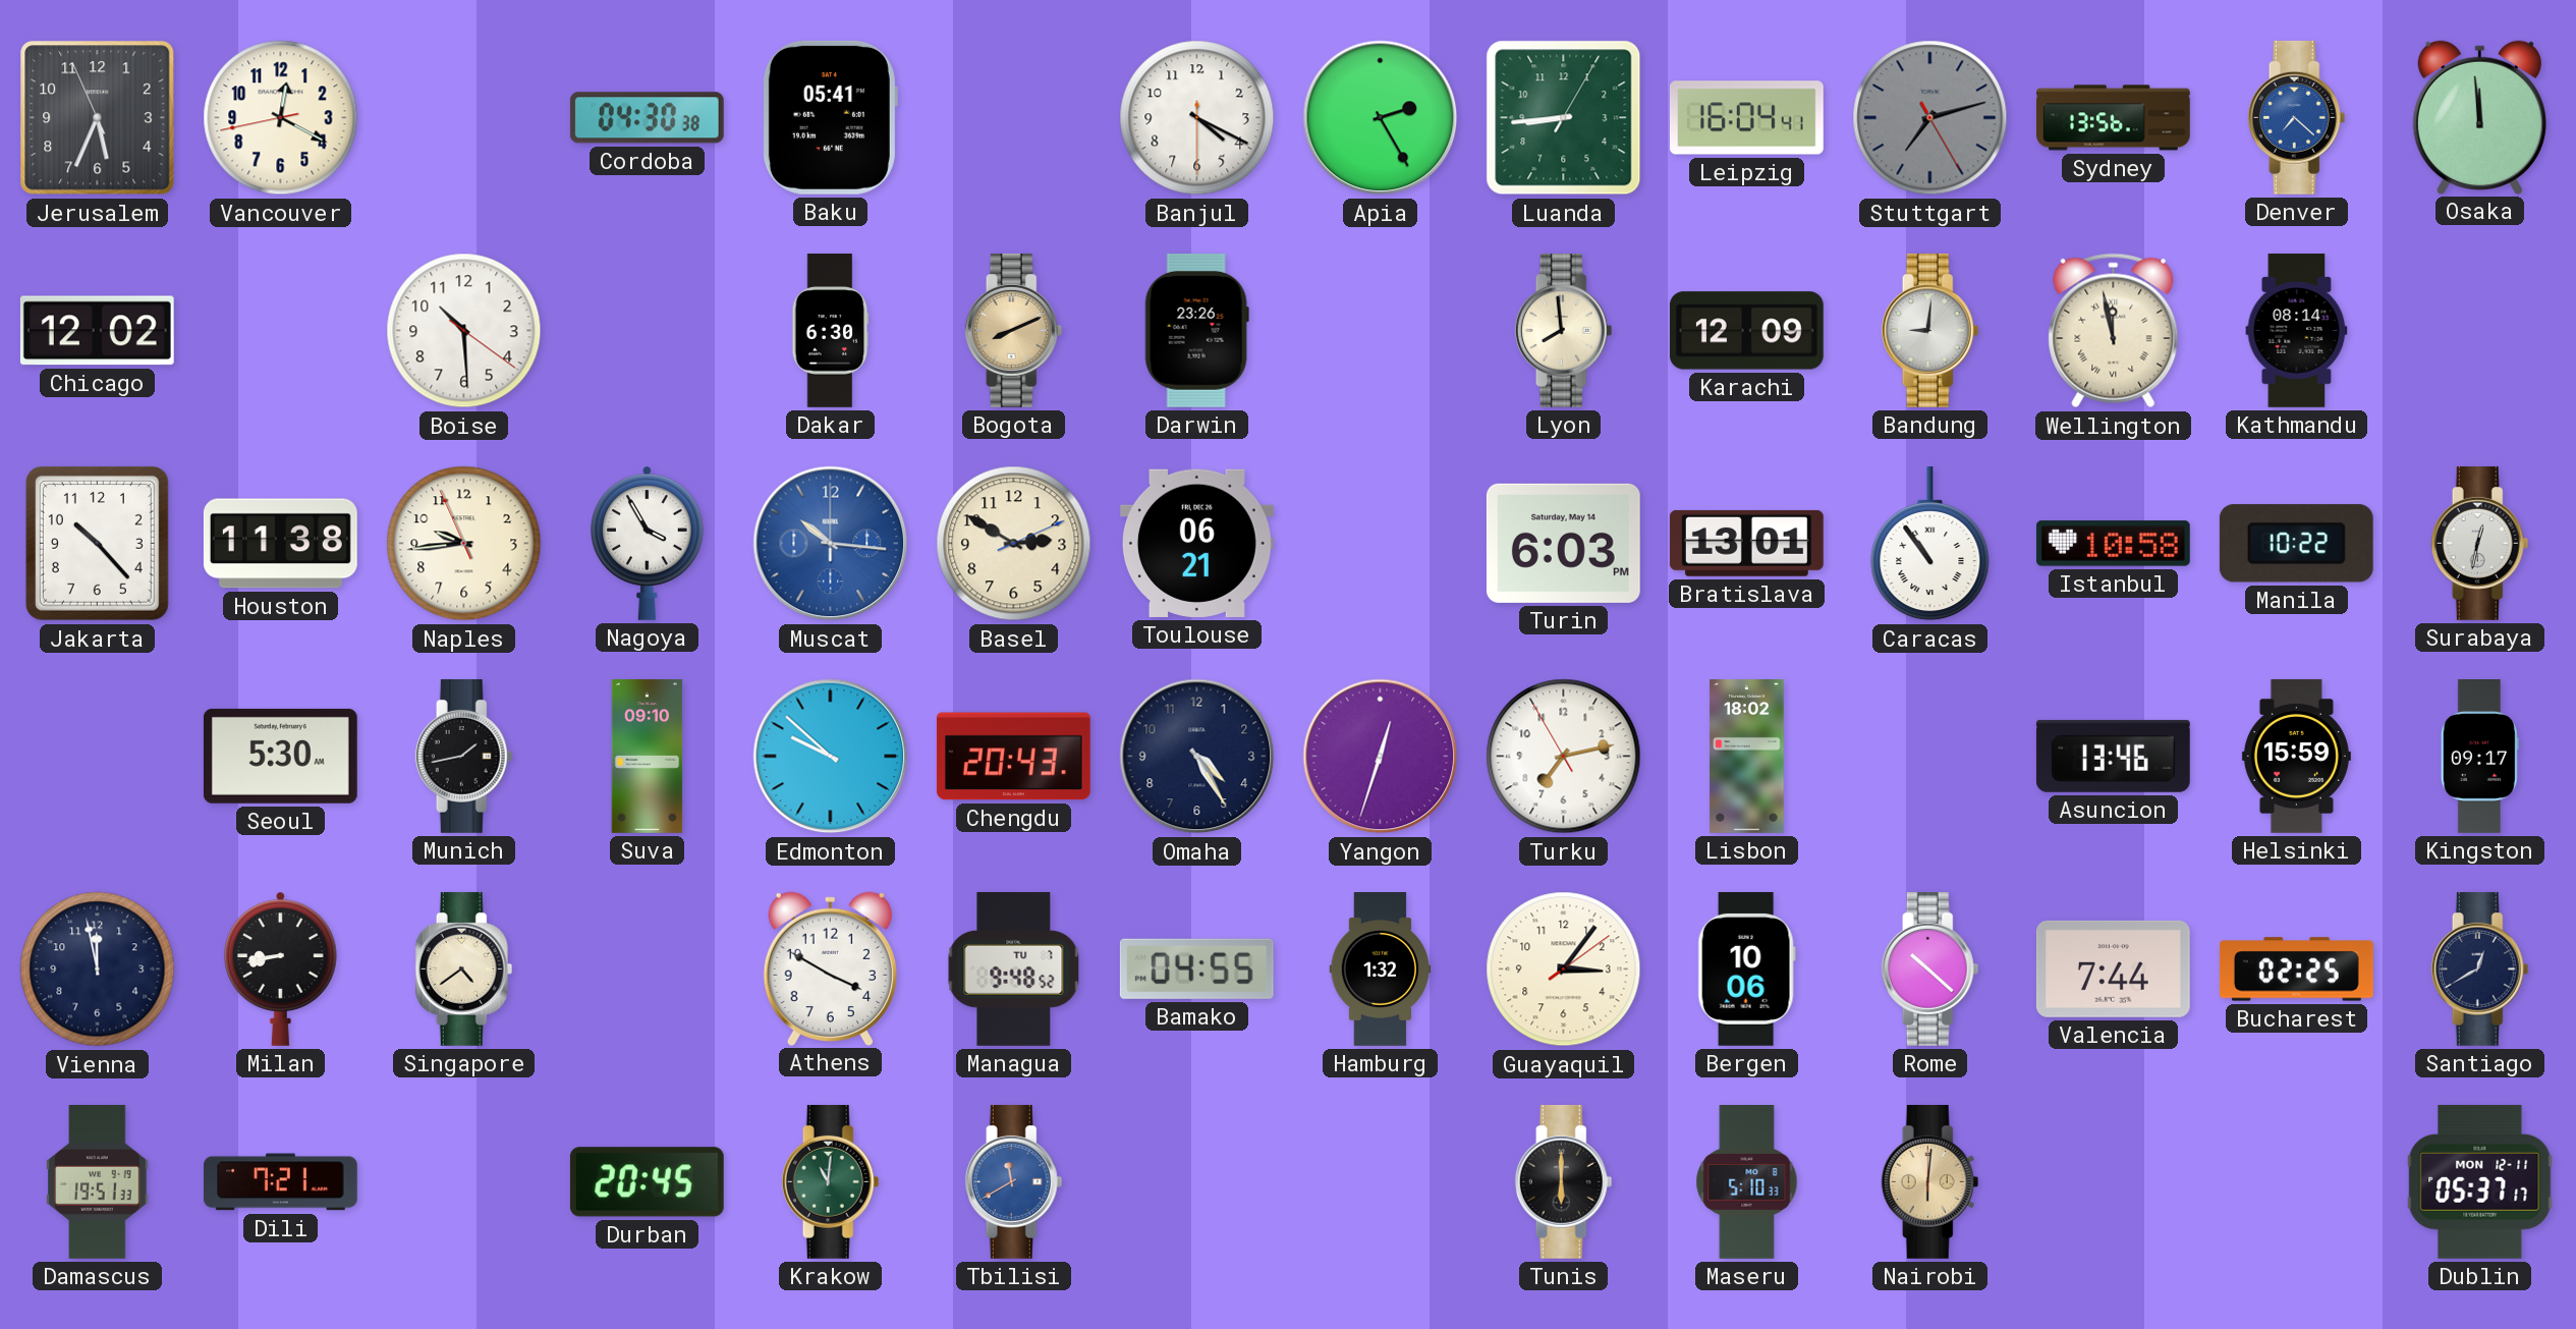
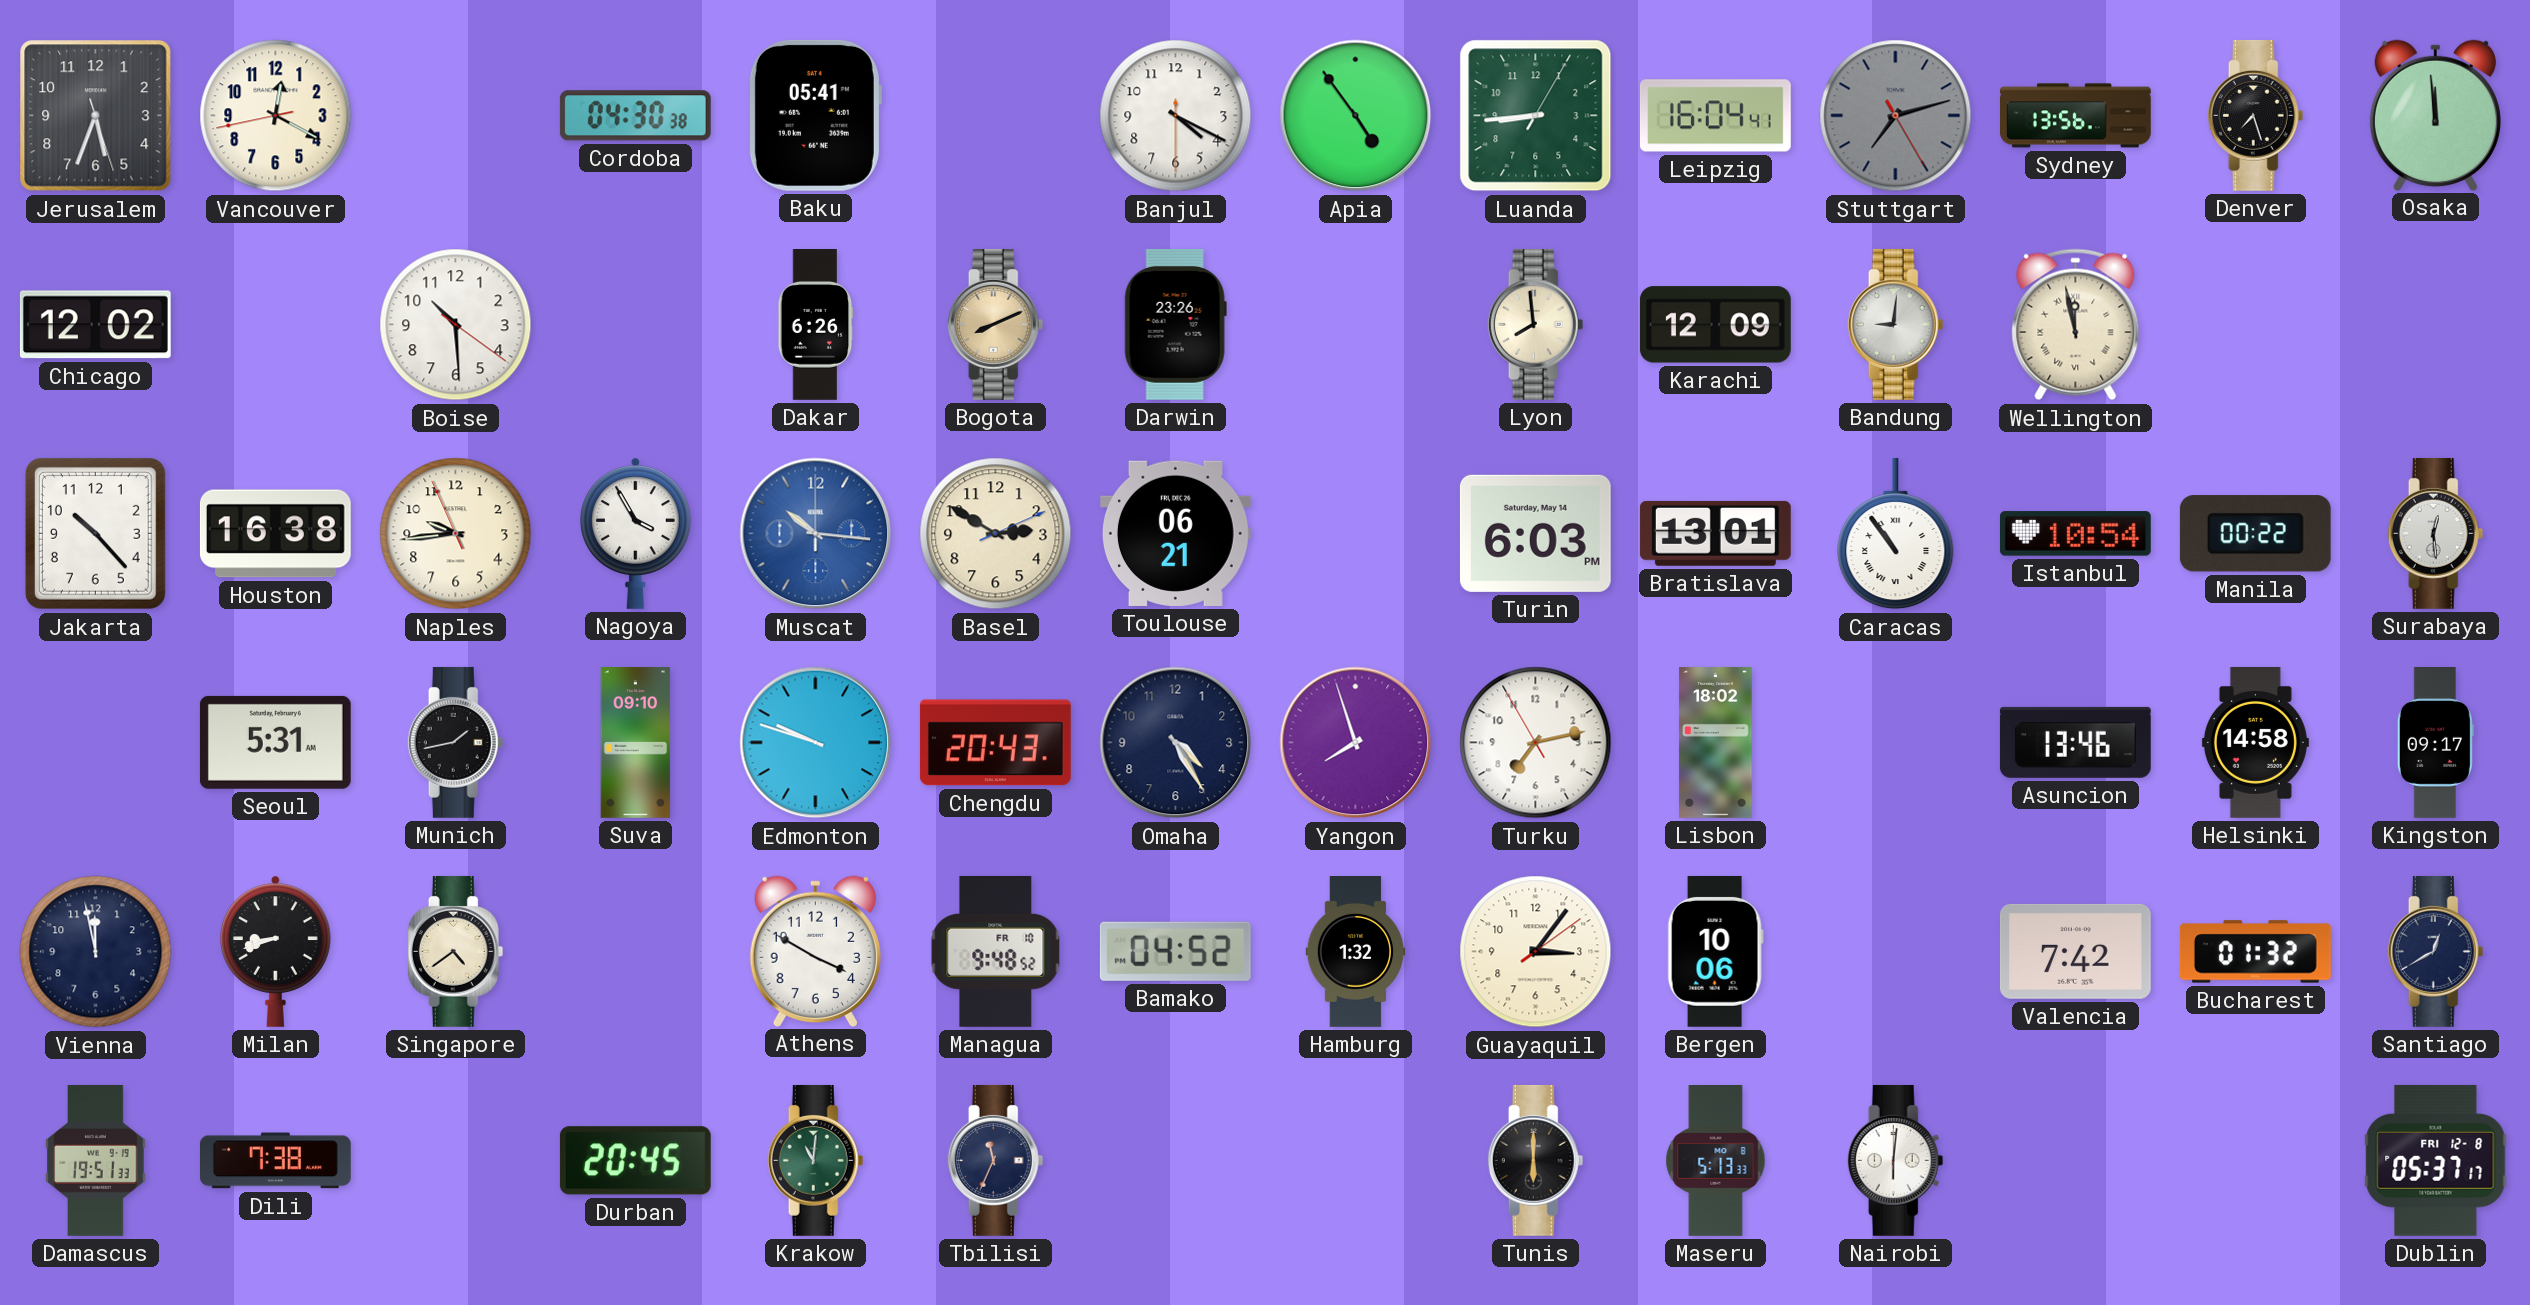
Jerusalem: 5:33:56 -> 5:33:27
Apia: 2:25 -> 4:54
Denver: 7:22 -> 7:27
Denver dial: blue -> black
Dakar: 6:30 -> 6:26
Kathmandu: 08:14 -> none
Houston: 11:38 -> 16:38
Istanbul: 10:58 -> 10:54
Manila: 10:22 -> 00:22
Surabaya: 12:32 -> 12:29
Seoul: 5:30 -> 5:31
Edmonton: 9:52 -> 9:48
Yangon: 12:33 -> 7:57
Helsinki: 15:59 -> 14:58
Milan: 8:43 -> 8:42
Managua date: TU 7 -> FR 10
Bamako: 04:55 -> 04:52
Rome: 10:22 -> none
Valencia: 7:44 -> 7:42
Bucharest: 02:25 -> 01:32
Dili: 7:21 -> 7:38
Tbilisi: 11:40 -> 11:34
Tbilisi dial: blue -> navy
Maseru: 5:10 -> 5:13
Nairobi dial: champagne -> white
Dublin date: MON 12-11 -> FRI 12-8
